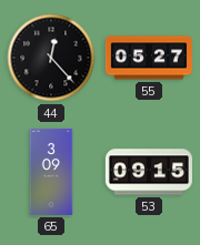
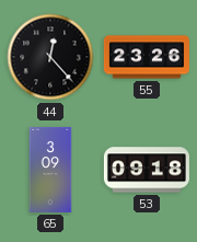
55: 05:27 -> 23:26
53: 09:15 -> 09:18
